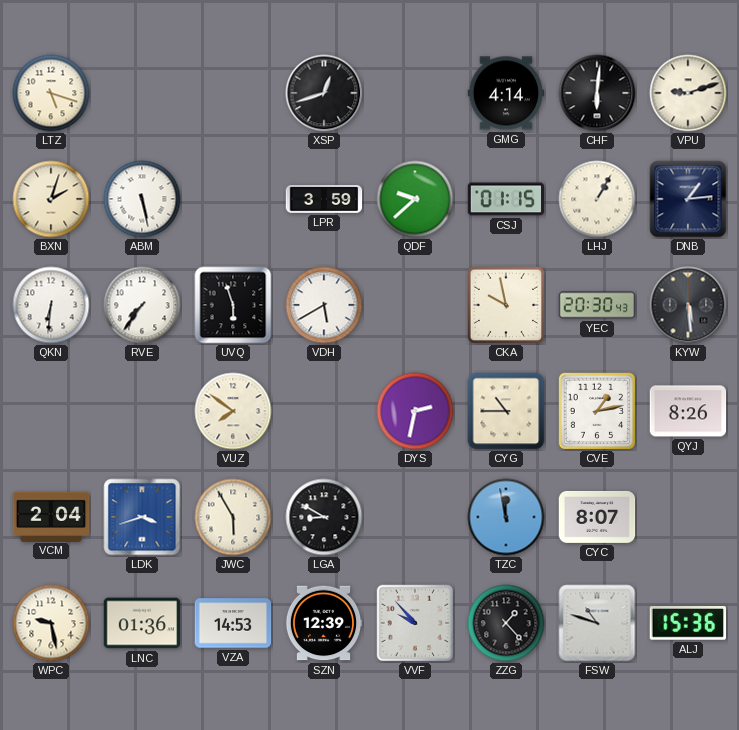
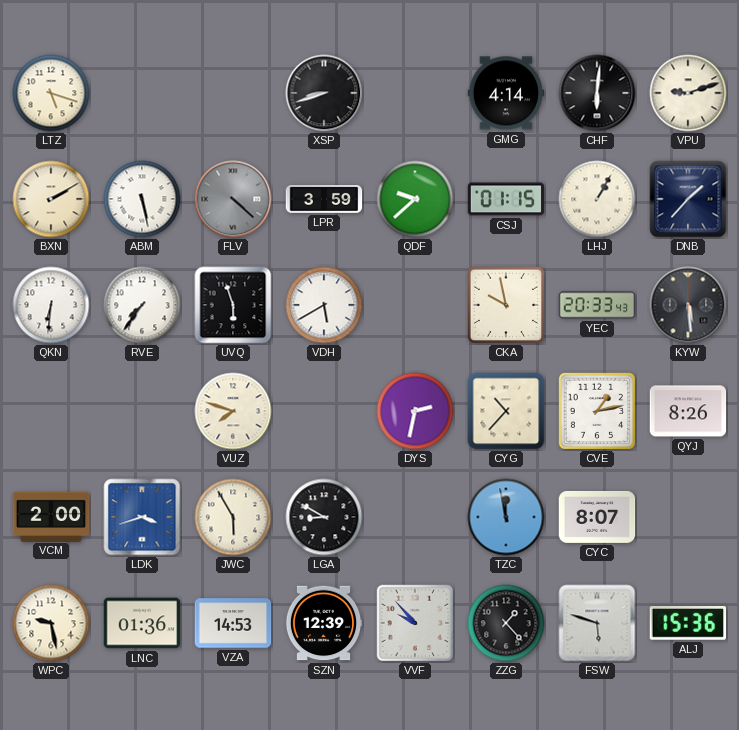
XSP: 12:42 -> 8:42
BXN: 2:03 -> 2:10
FLV: none -> 4:22
DNB: 1:14 -> 1:37
YEC: 20:30 -> 20:33
VUZ: 7:51 -> 7:48
CYG: 10:45 -> 10:37
VCM: 2:04 -> 2:00
FSW: 10:48 -> 5:48
